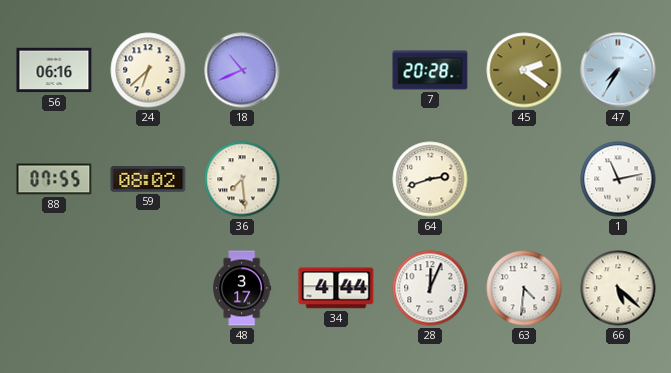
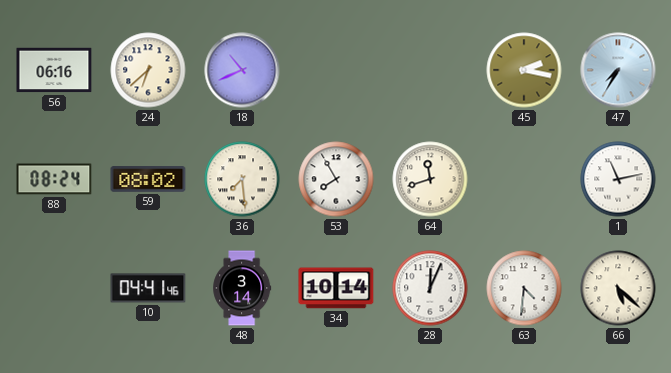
7: 20:28 -> none
45: 2:21 -> 2:17
88: 07:55 -> 08:24
53: none -> 7:55
64: 2:42 -> 11:42
10: none -> 04:41
48: 3:17 -> 3:14
34: 4:44 -> 10:14
